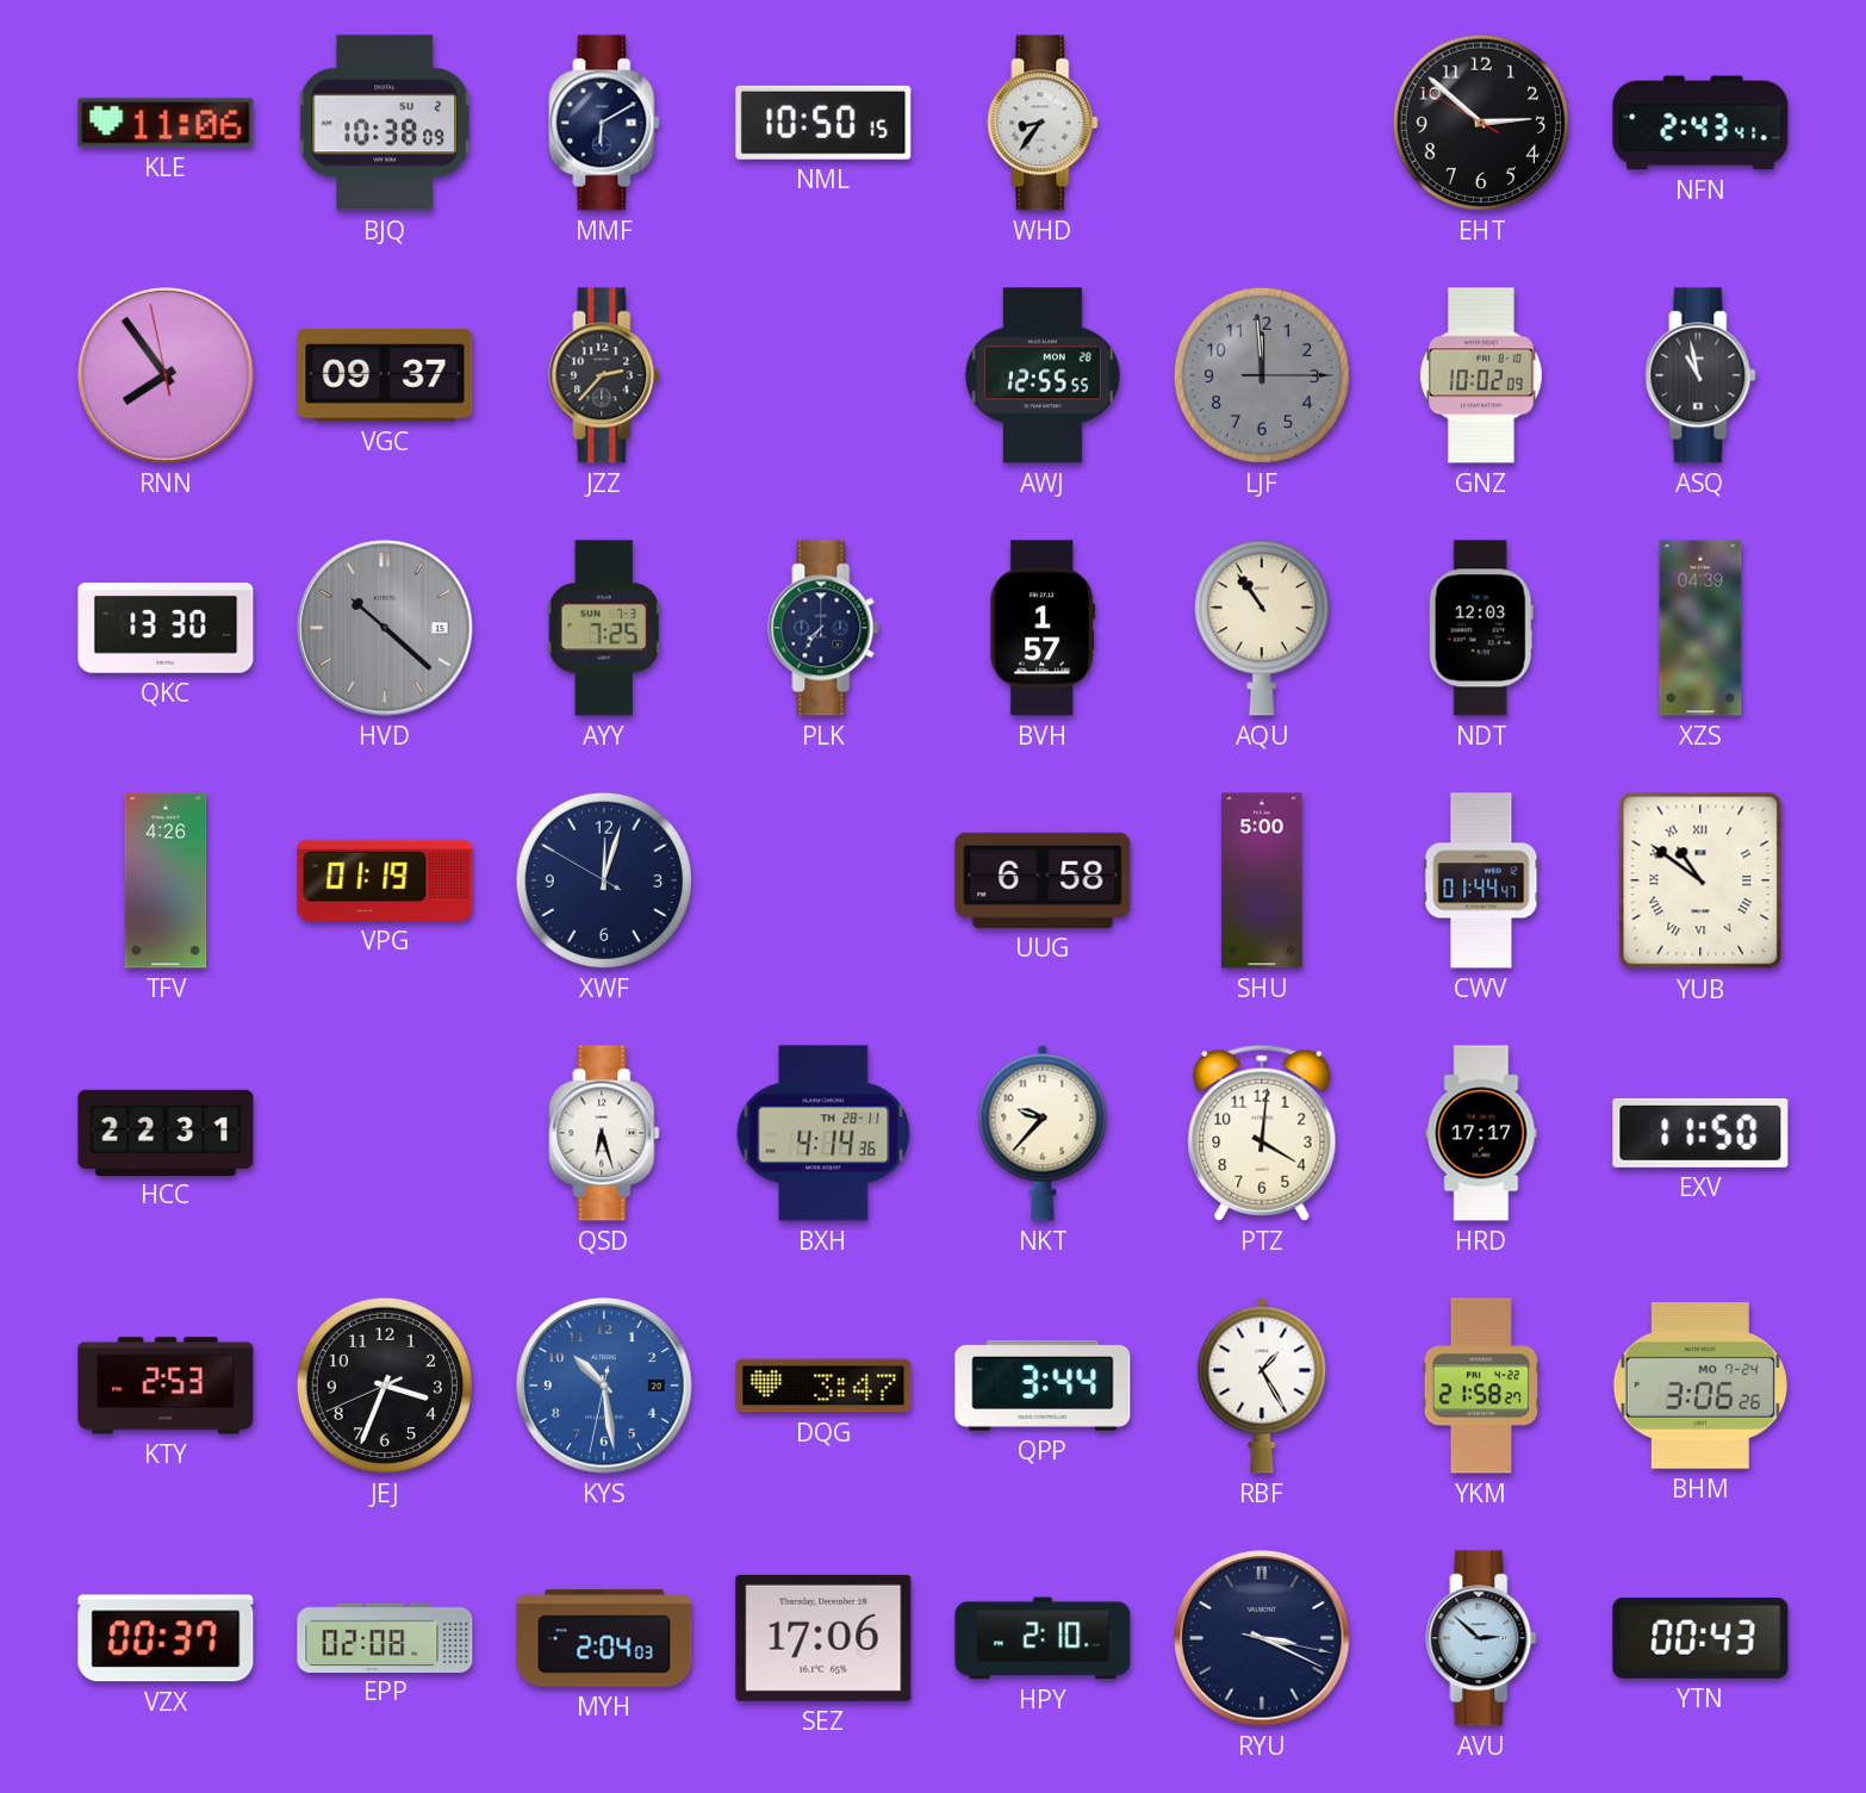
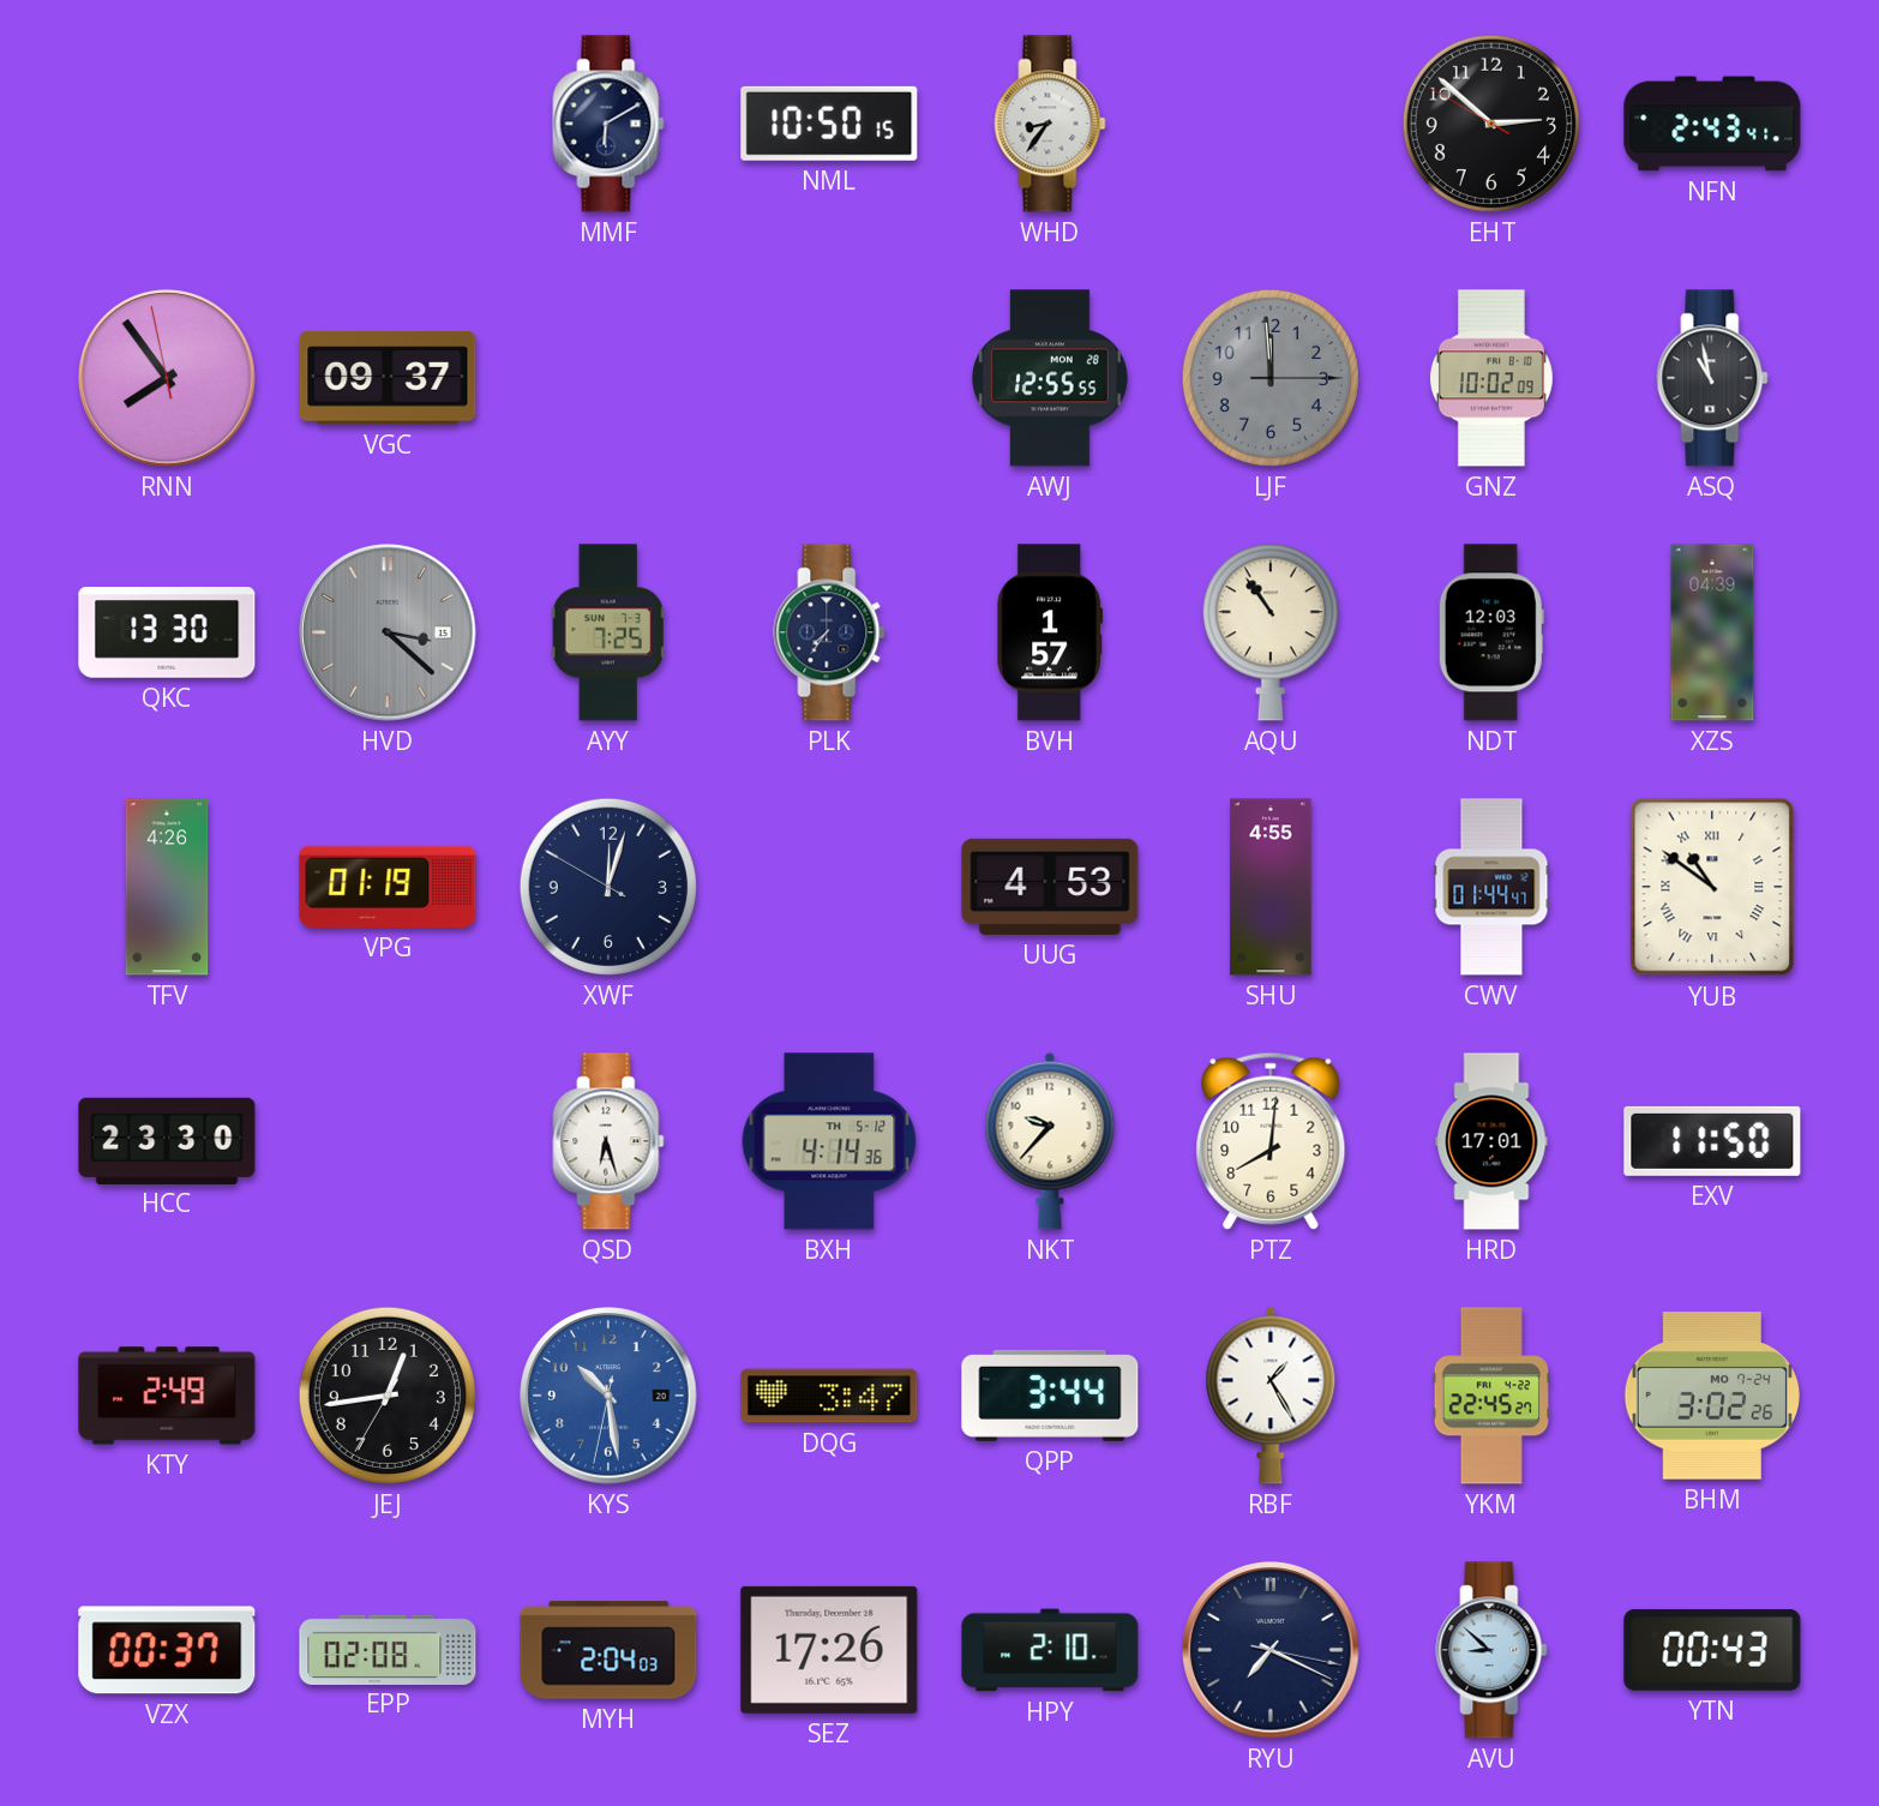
KLE: 11:06 -> none
BJQ: 10:38 -> none
JZZ: 2:37 -> none
HVD: 10:22 -> 3:22
UUG: 6:58 -> 4:53
SHU: 5:00 -> 4:55
HCC: 22:31 -> 23:30
BXH date: TH 28-11 -> TH 5-12
PTZ: 4:01 -> 8:01
HRD: 17:17 -> 17:01
KTY: 2:53 -> 2:49
JEJ: 3:33 -> 12:43
YKM: 21:58 -> 22:45
BHM: 3:06 -> 3:02
SEZ: 17:06 -> 17:26
RYU: 3:19 -> 7:19
AVU: 2:52 -> 8:52
